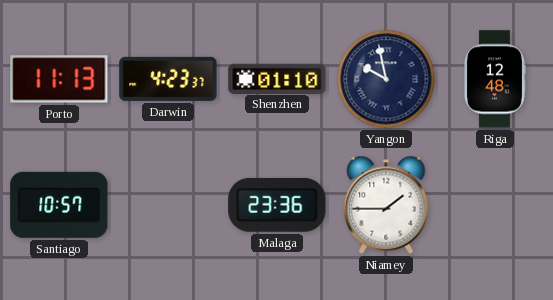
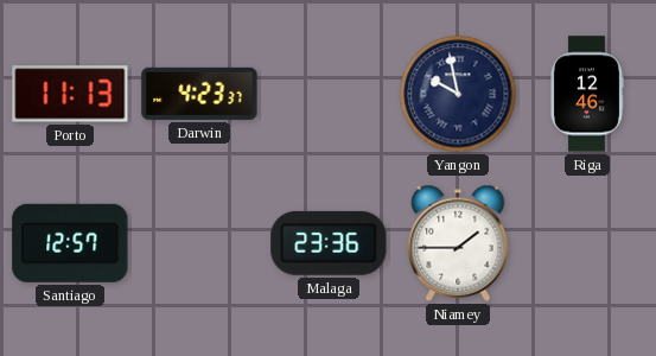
Shenzhen: 01:10 -> none
Riga: 12:48 -> 12:46
Santiago: 10:57 -> 12:57
